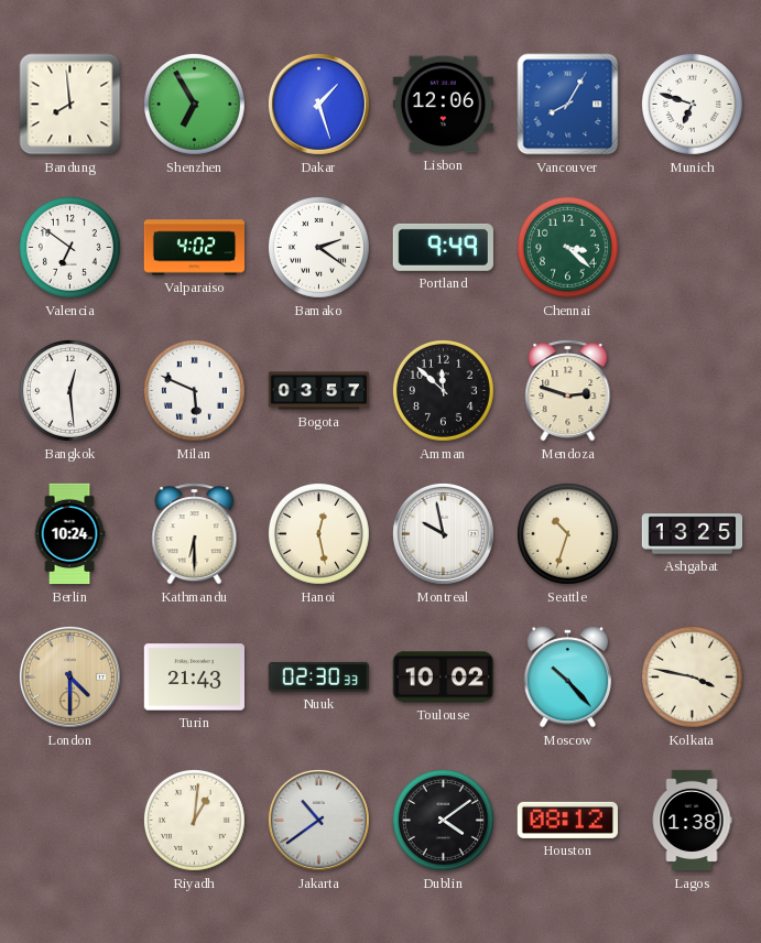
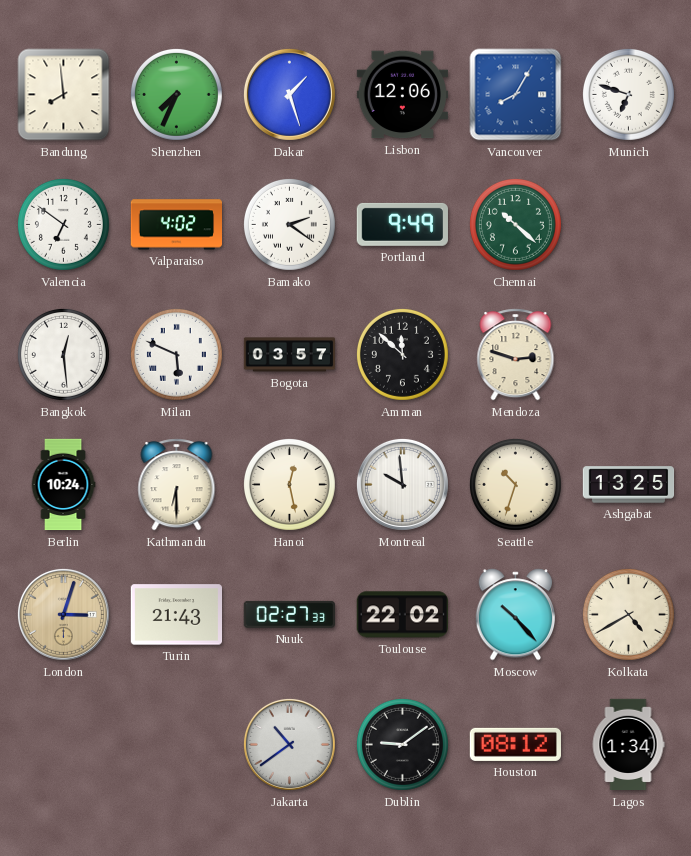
Shenzhen: 6:55 -> 7:34
Chennai: 3:22 -> 10:22
Montreal: 9:58 -> 9:59
London: 4:30 -> 3:03
Nuuk: 02:30 -> 02:27
Toulouse: 10:02 -> 22:02
Kolkata: 3:47 -> 4:40
Riyadh: 1:01 -> none
Dublin: 4:09 -> 9:09
Lagos: 1:38 -> 1:34
